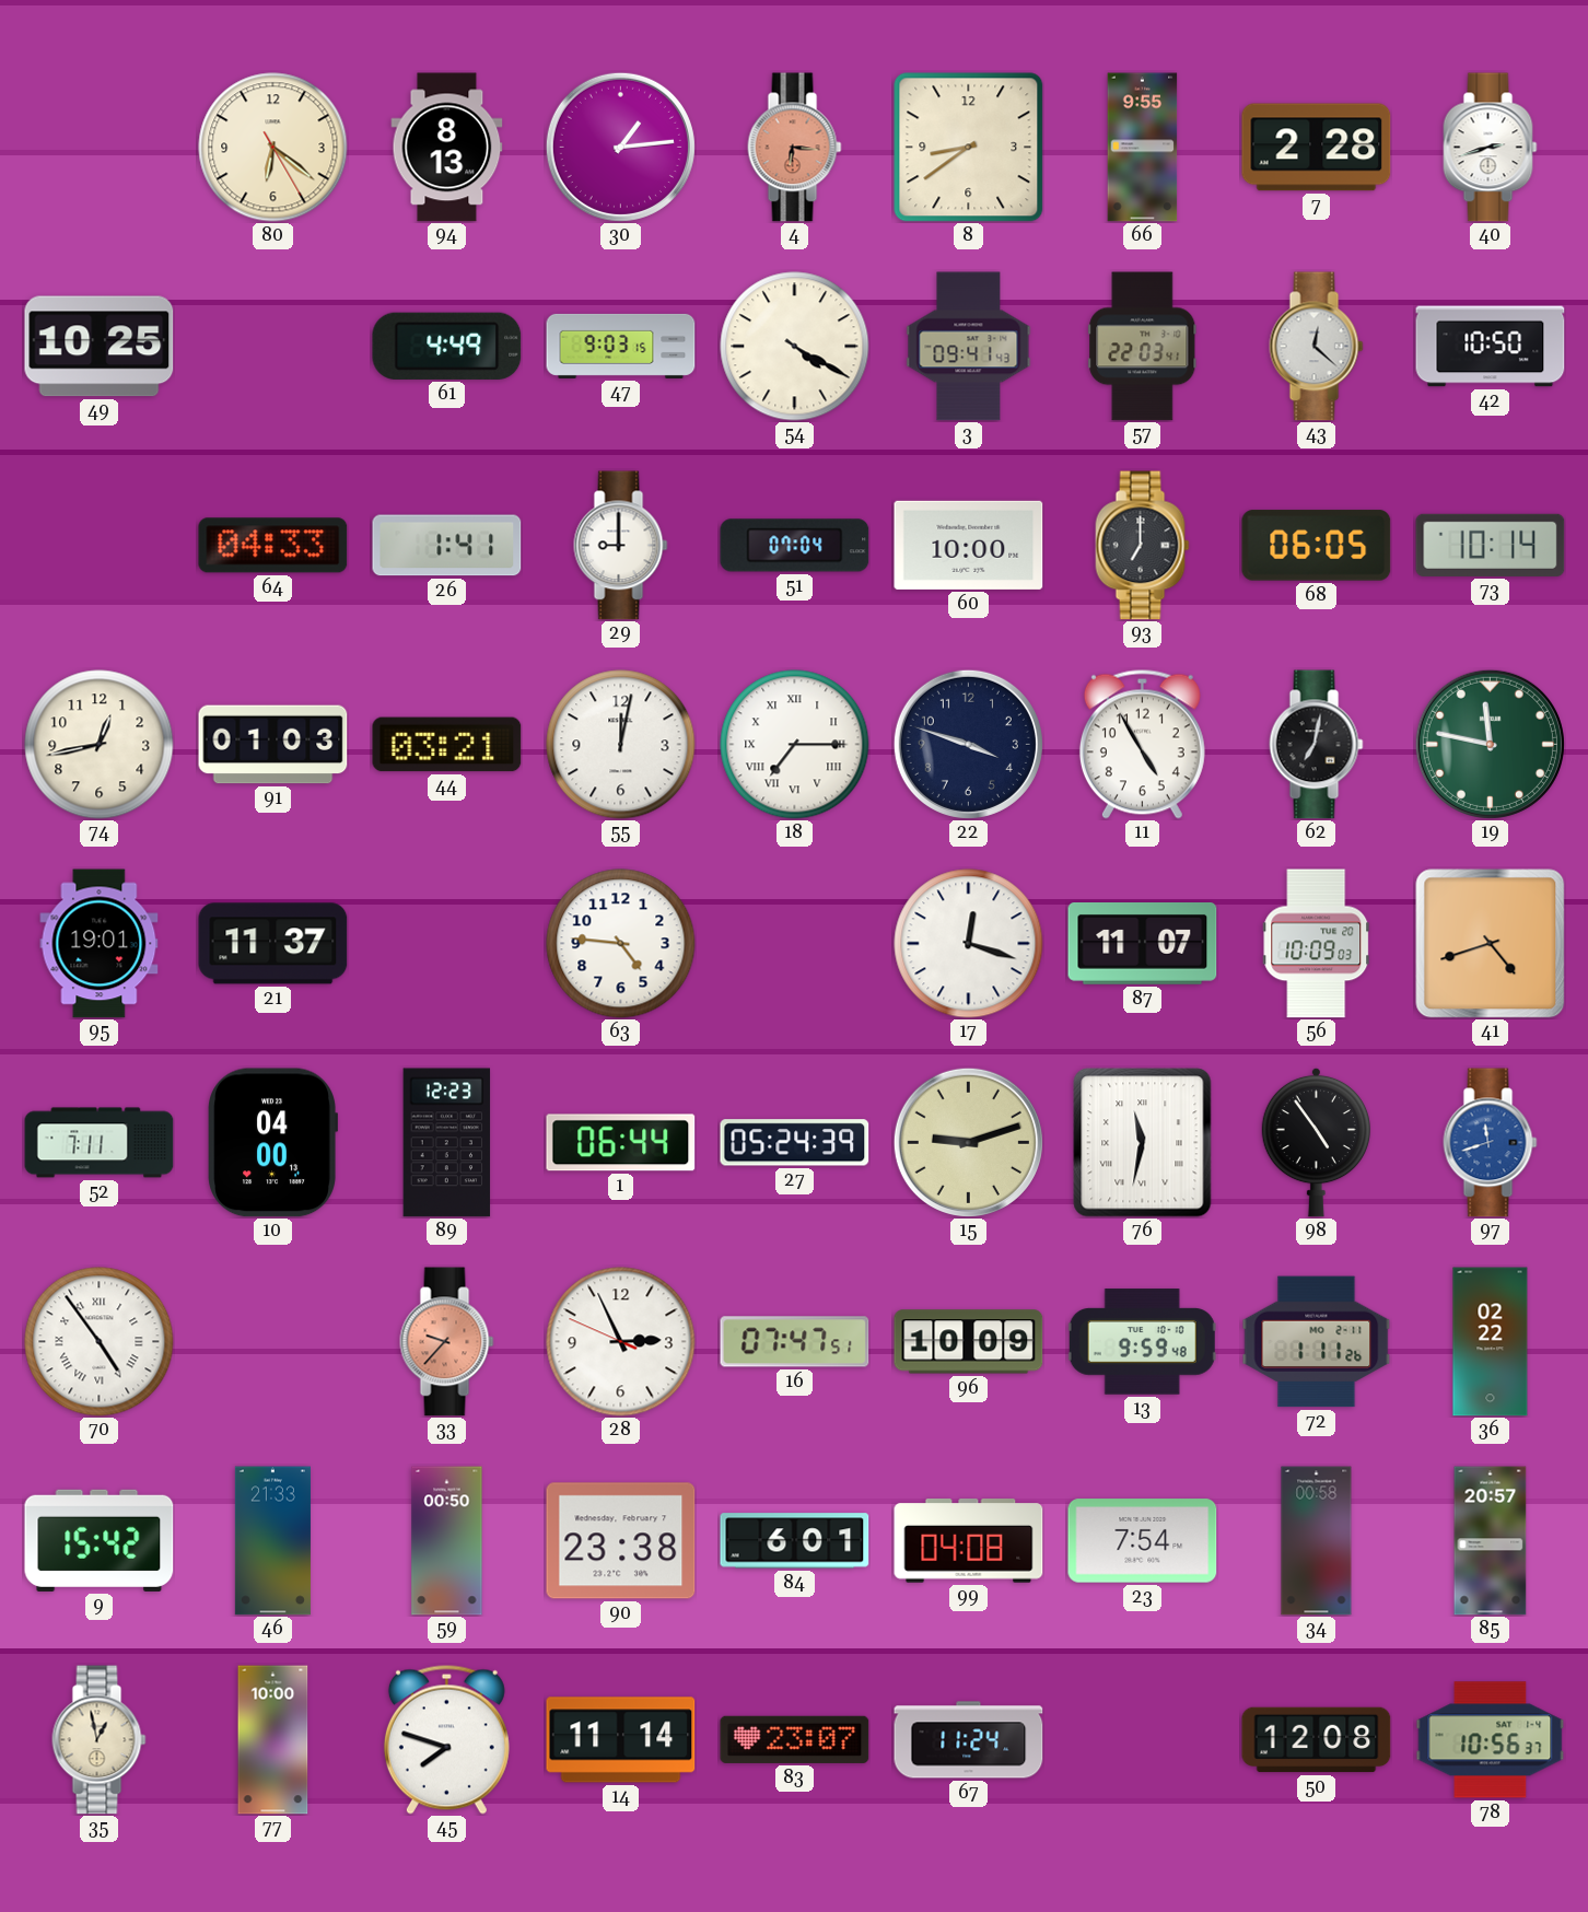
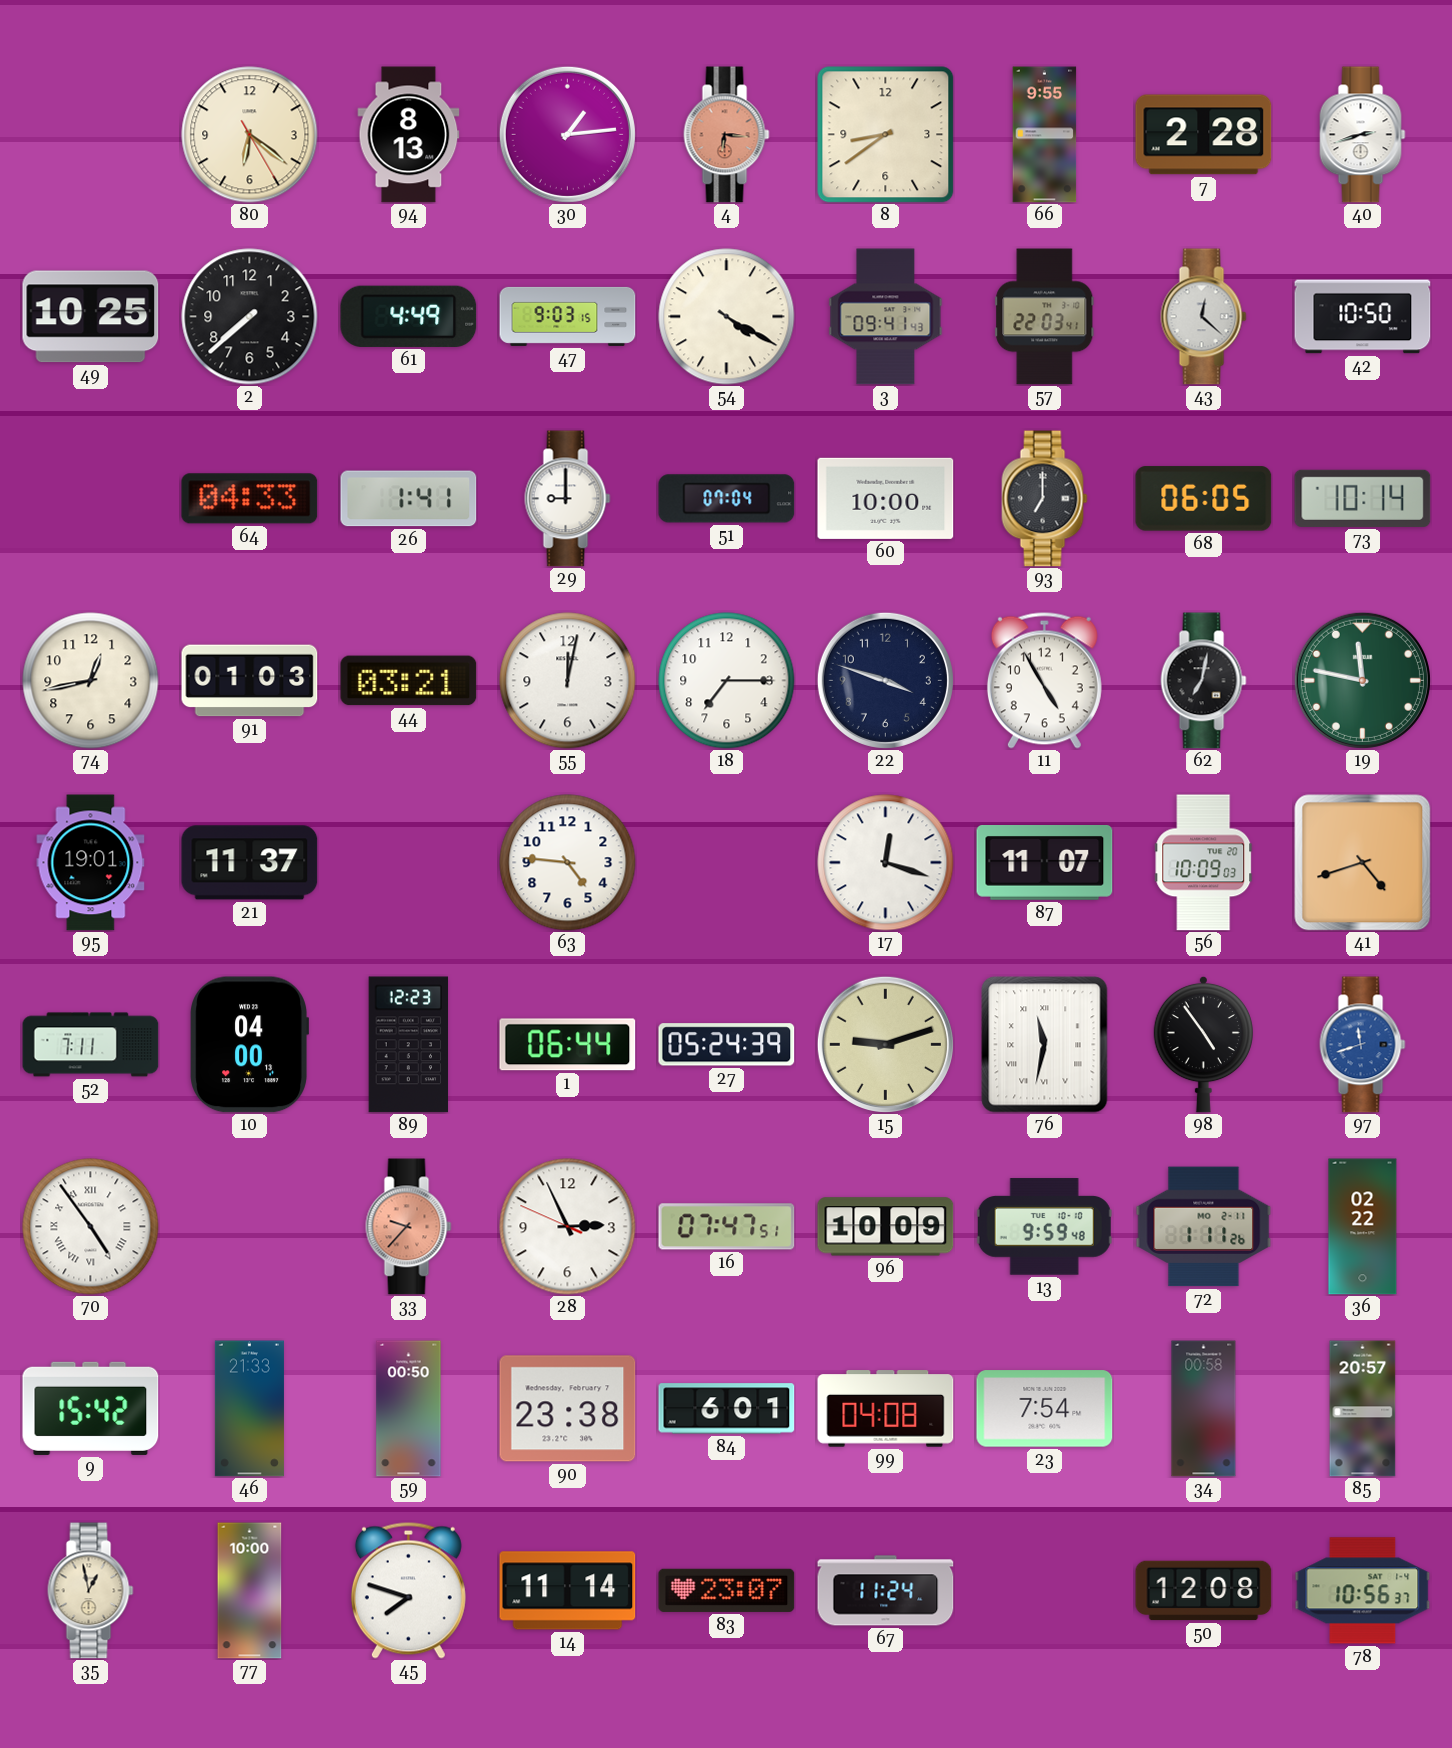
2: none -> 7:38
18 numerals: Roman -> Arabic
